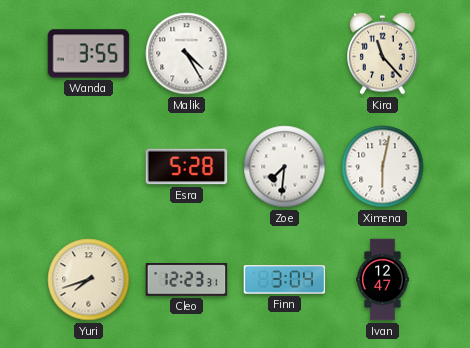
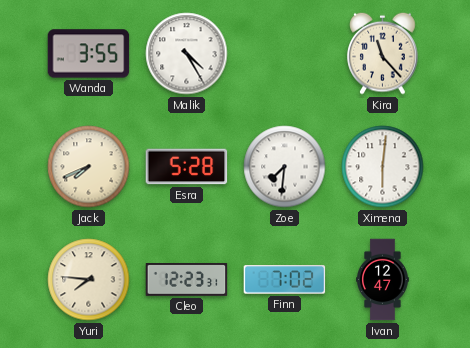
Jack: none -> 7:41
Ximena: 6:02 -> 6:01
Yuri: 7:42 -> 7:46
Finn: 3:04 -> 7:02
